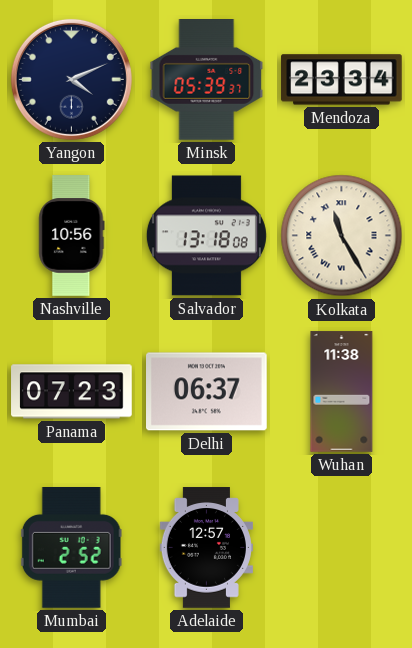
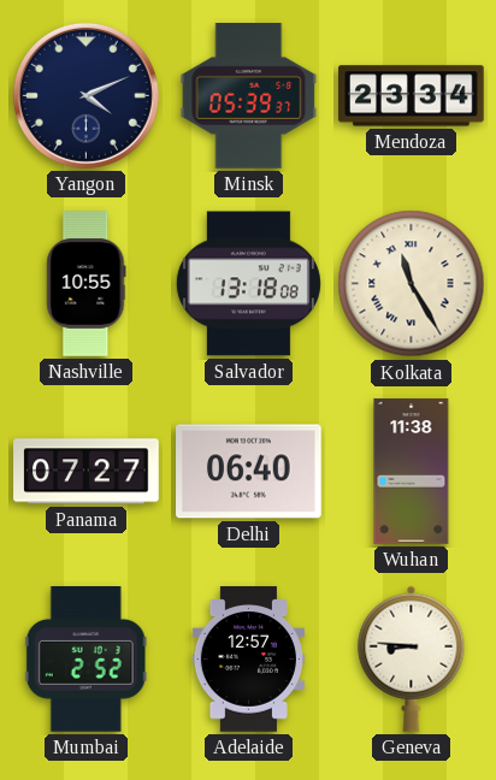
Nashville: 10:56 -> 10:55
Panama: 07:23 -> 07:27
Delhi: 06:37 -> 06:40
Geneva: none -> 8:46
